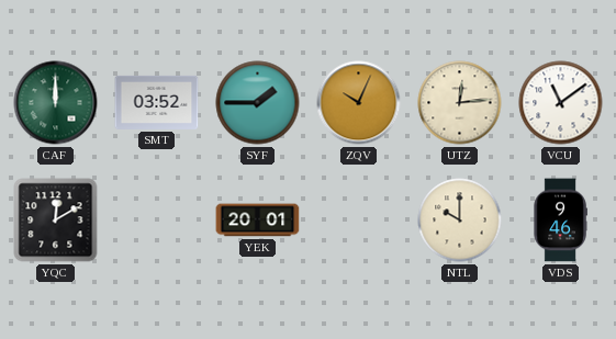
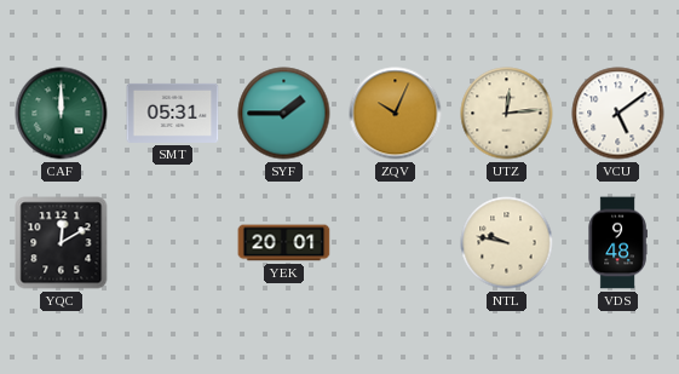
SMT: 03:52 -> 05:31
VCU: 11:09 -> 5:09
NTL: 10:00 -> 9:47
VDS: 9:46 -> 9:48
